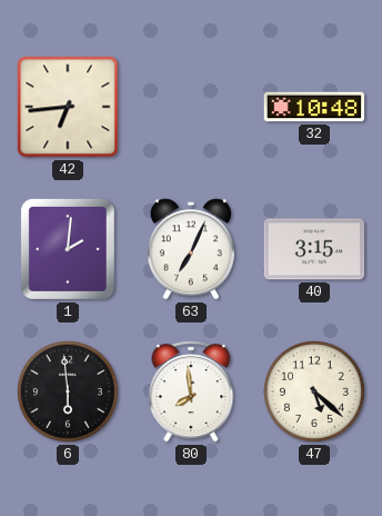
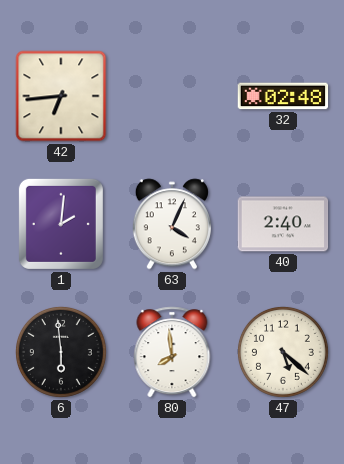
32: 10:48 -> 02:48
63: 7:04 -> 4:04
40: 3:15 -> 2:40
